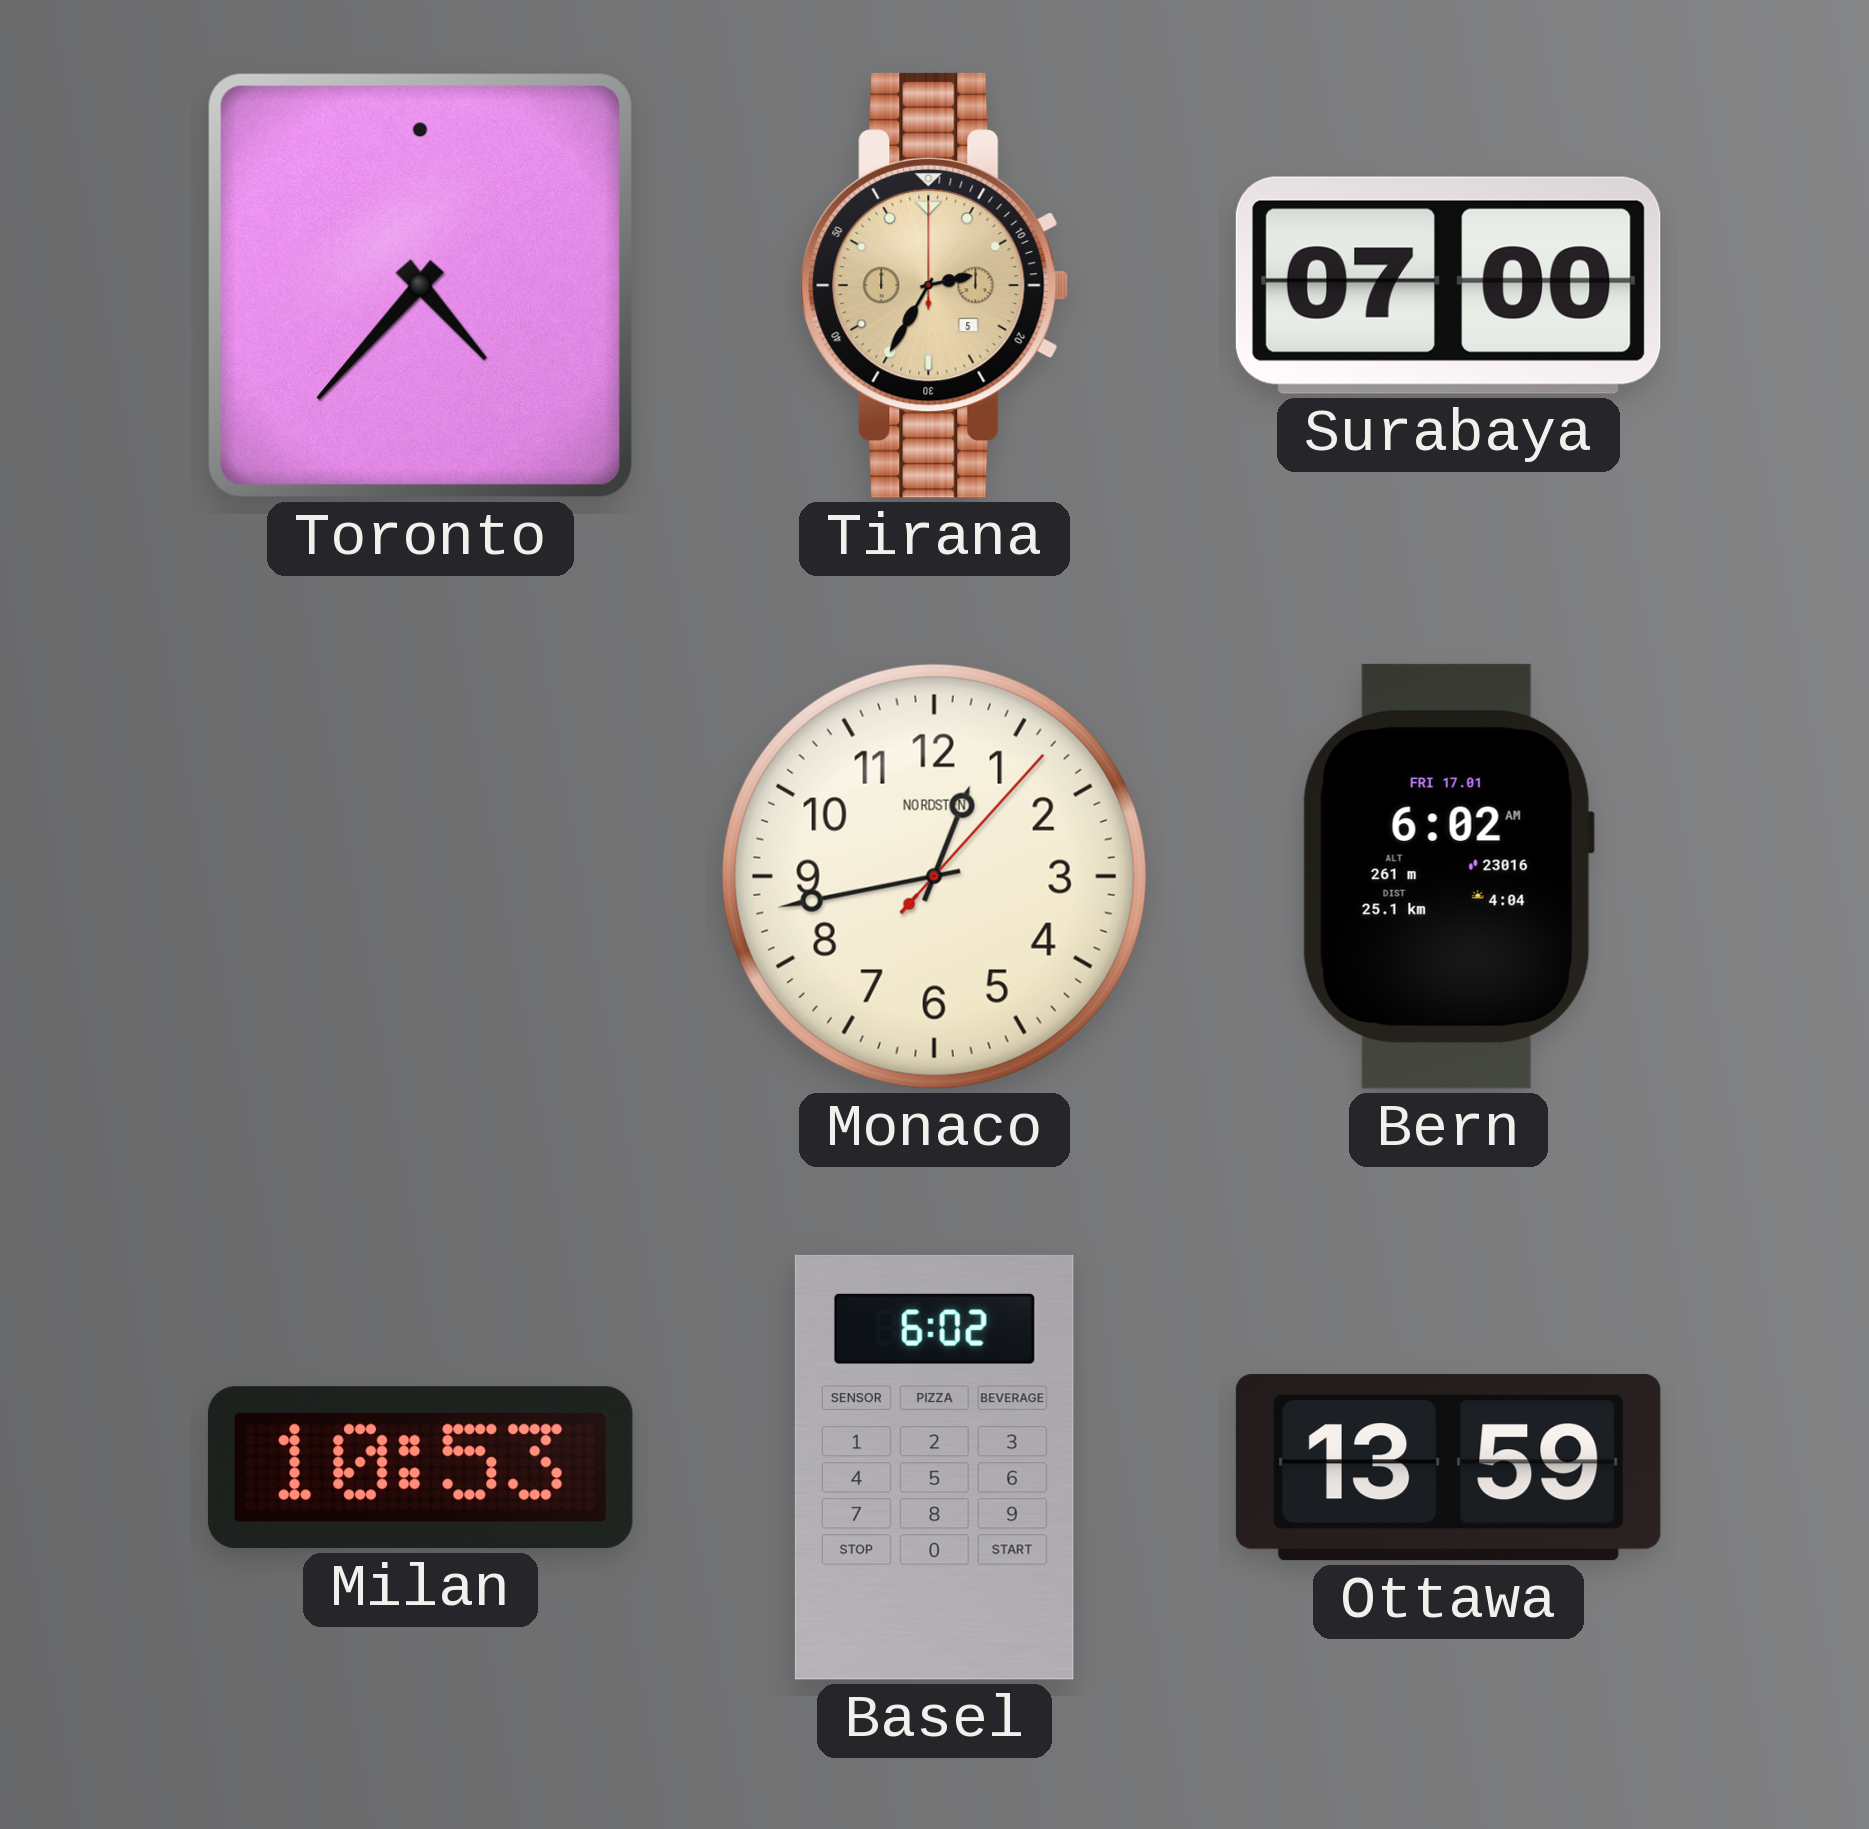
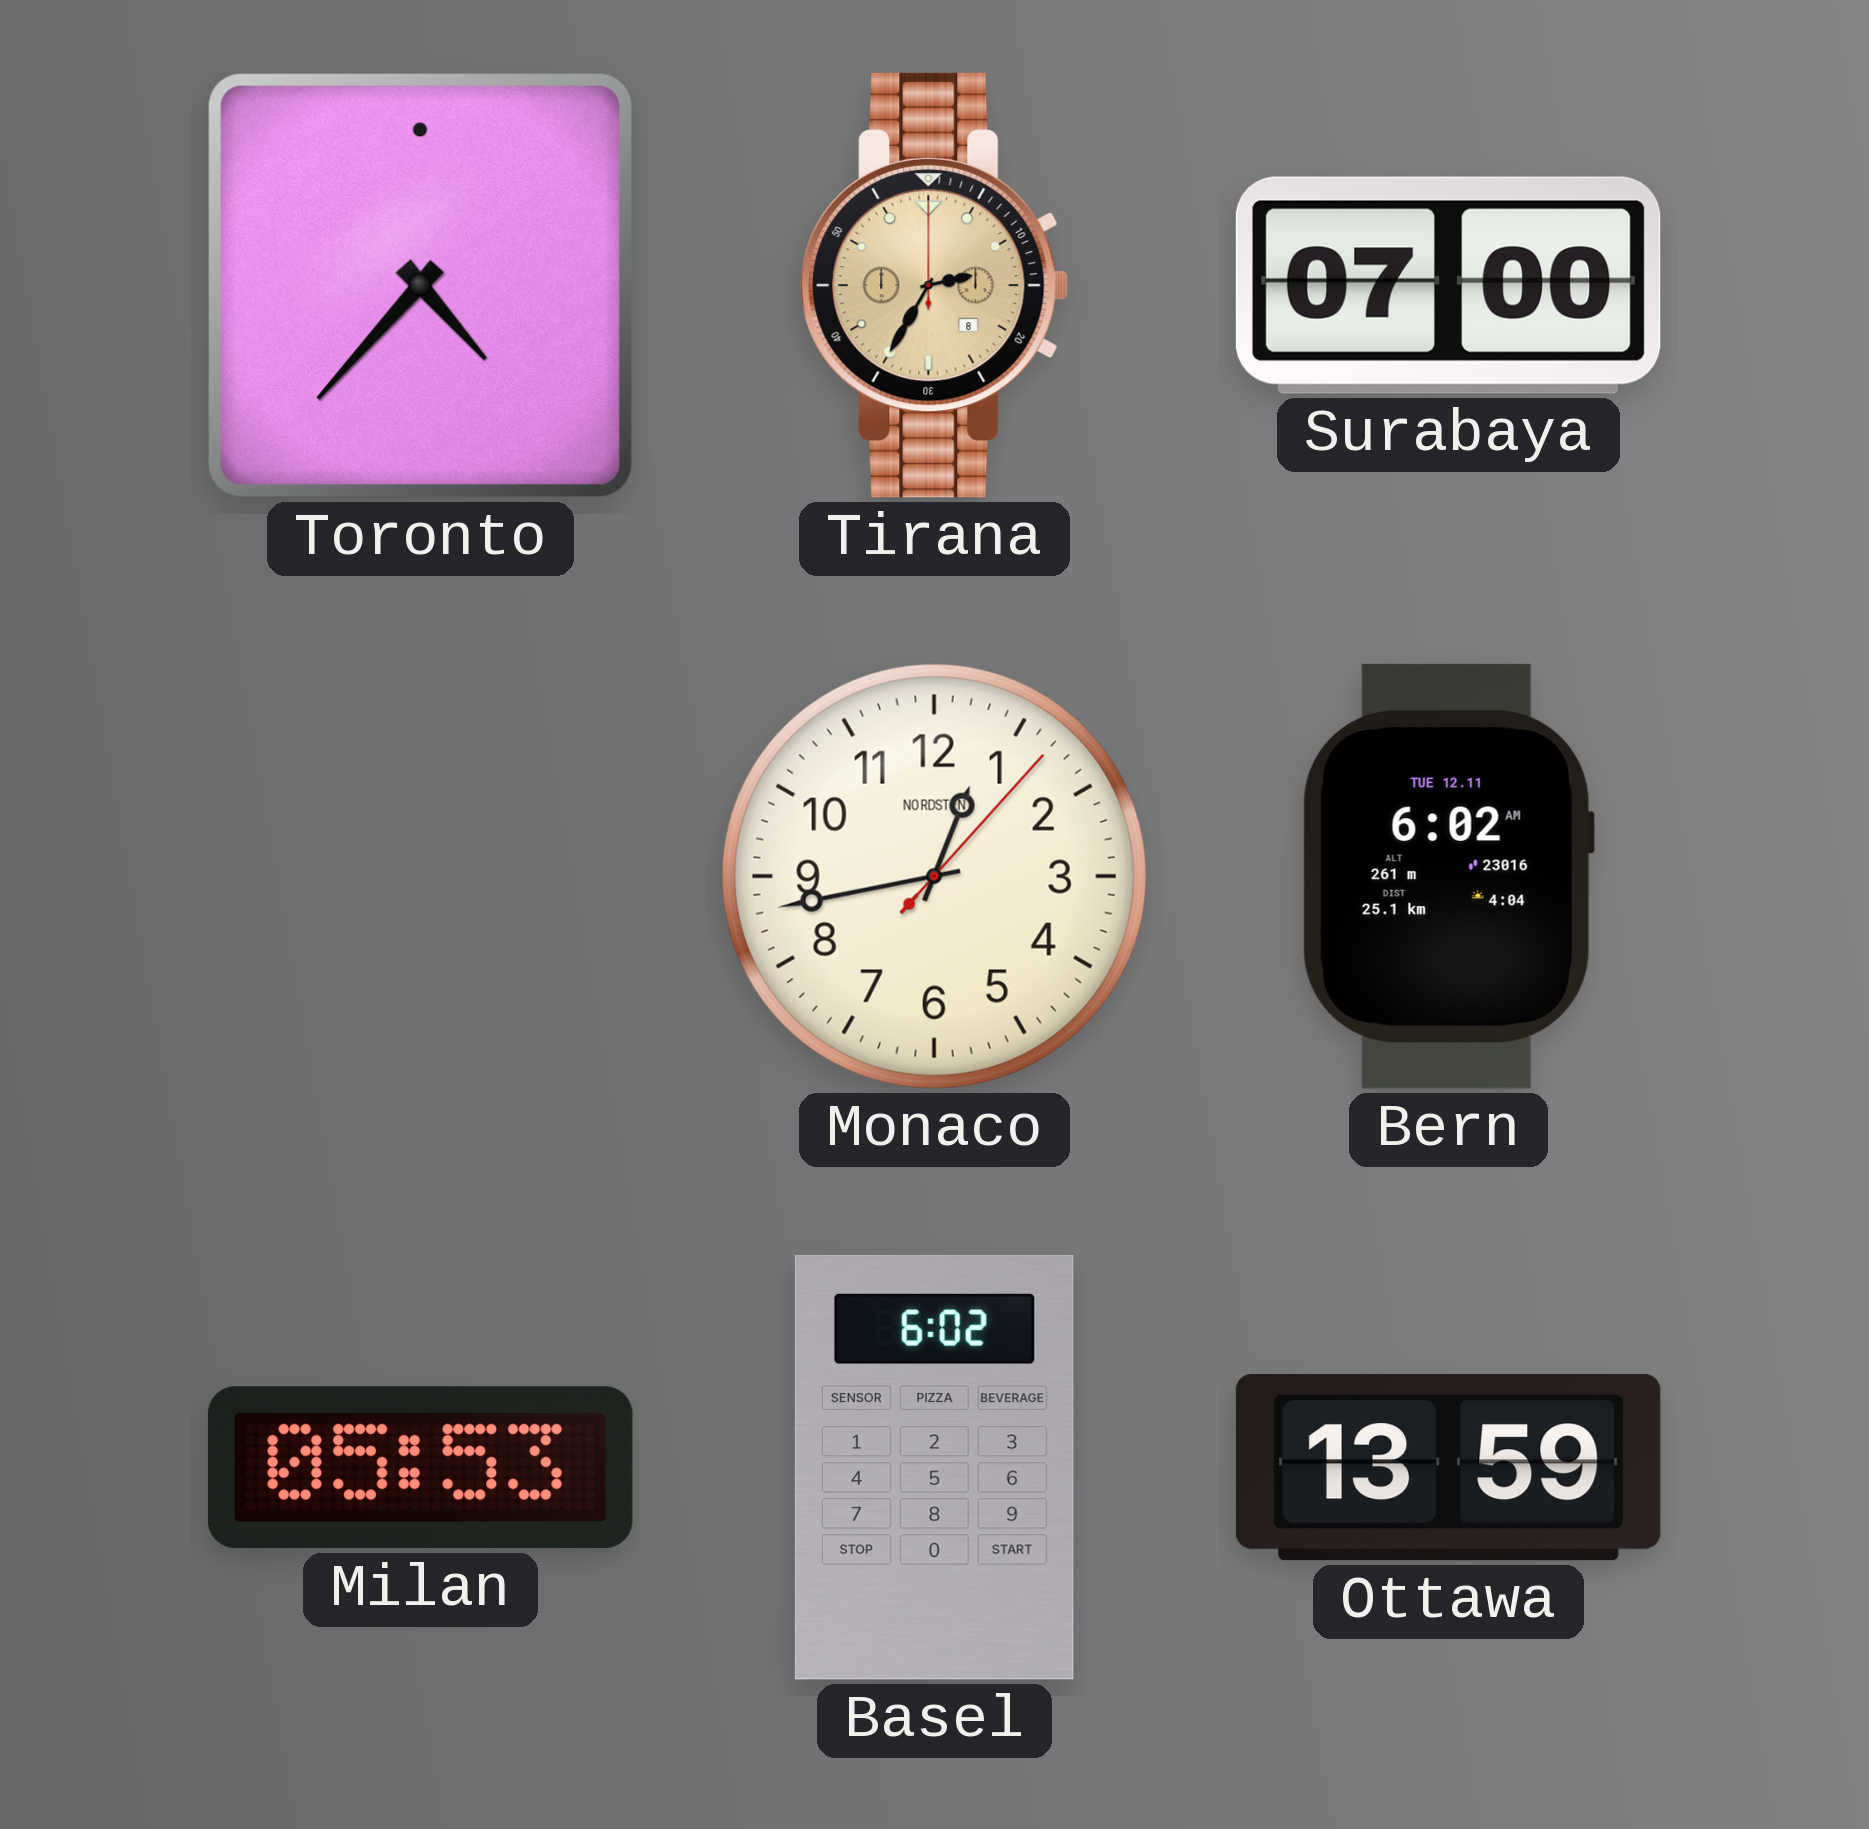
Tirana date: 5 -> 8
Bern date: FRI 17.01 -> TUE 12.11
Milan: 10:53 -> 05:53
